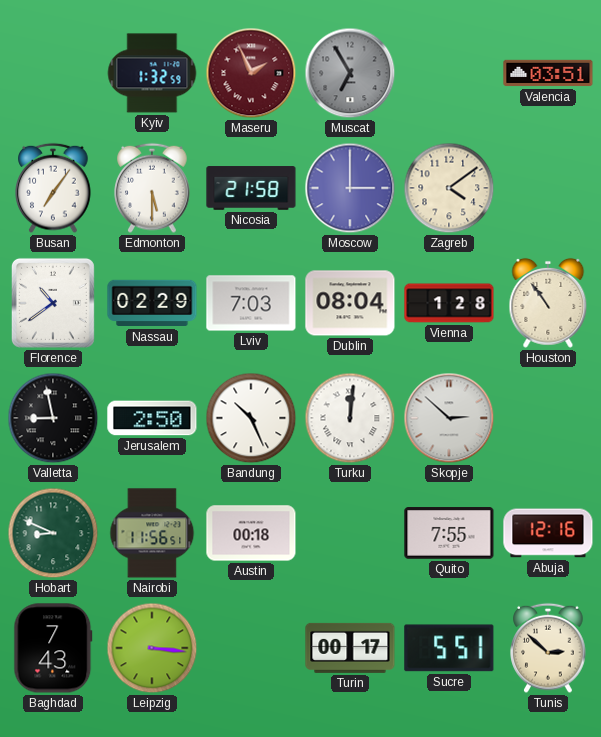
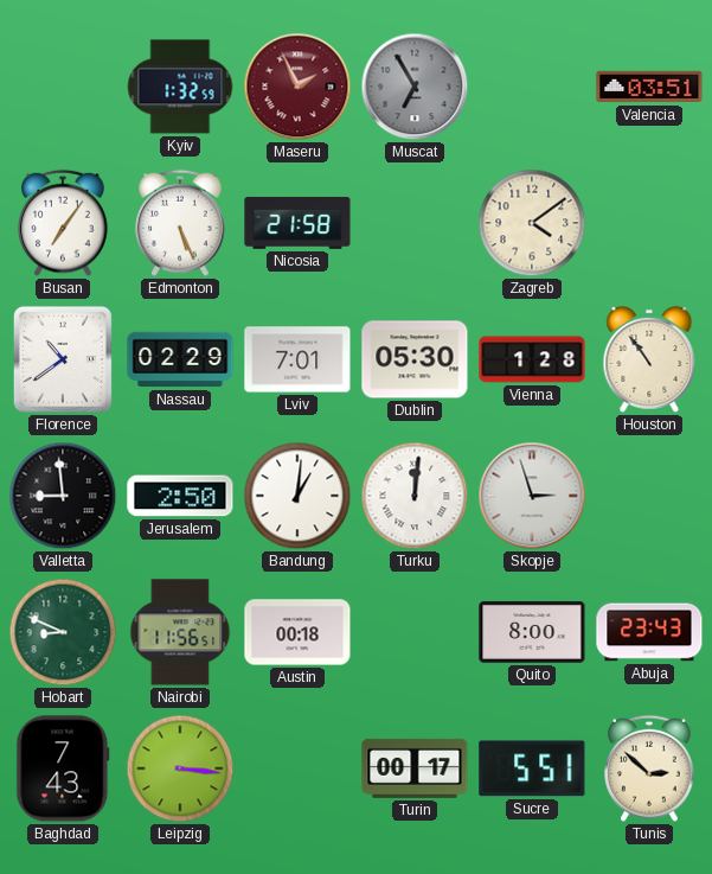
Edmonton: 5:30 -> 5:26
Moscow: 3:00 -> none
Lviv: 7:03 -> 7:01
Dublin: 08:04 -> 05:30
Valletta: 8:58 -> 8:59
Bandung: 10:26 -> 1:01
Skopje: 2:52 -> 2:57
Quito: 7:55 -> 8:00
Abuja: 12:16 -> 23:43
